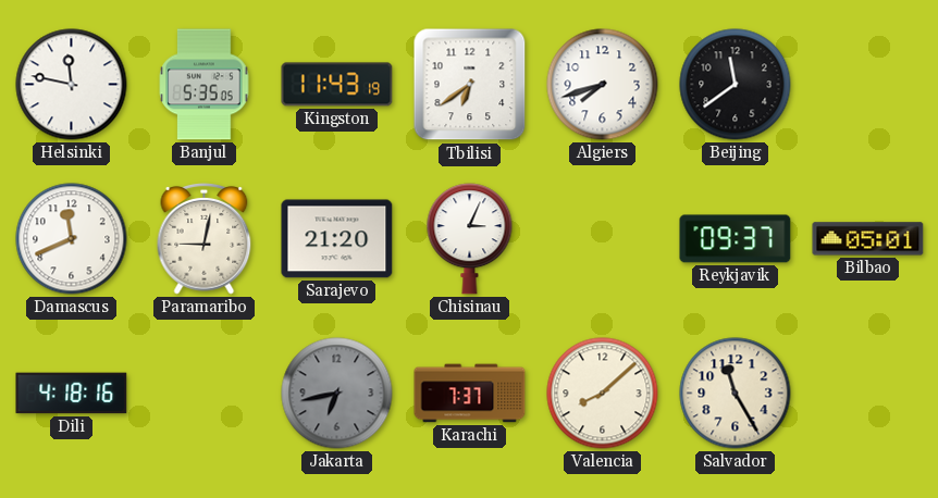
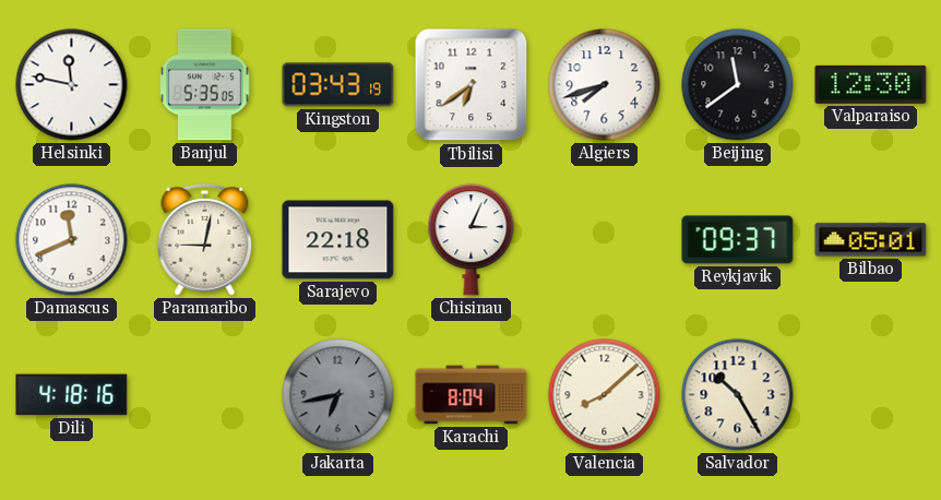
Kingston: 11:43 -> 03:43
Valparaiso: none -> 12:30
Sarajevo: 21:20 -> 22:18
Karachi: 7:37 -> 8:04
Salvador: 11:25 -> 10:25
